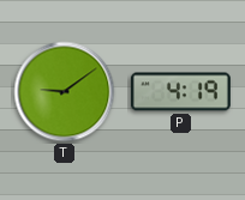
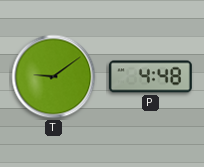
P: 4:19 -> 4:48
